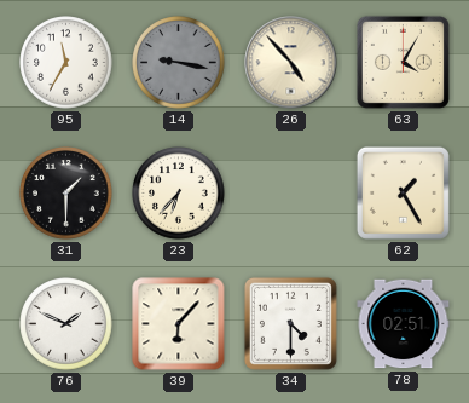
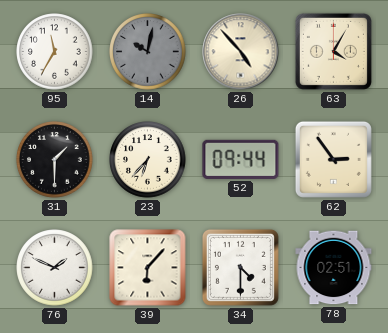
14: 9:17 -> 10:02
52: none -> 09:44
62: 1:25 -> 2:54
